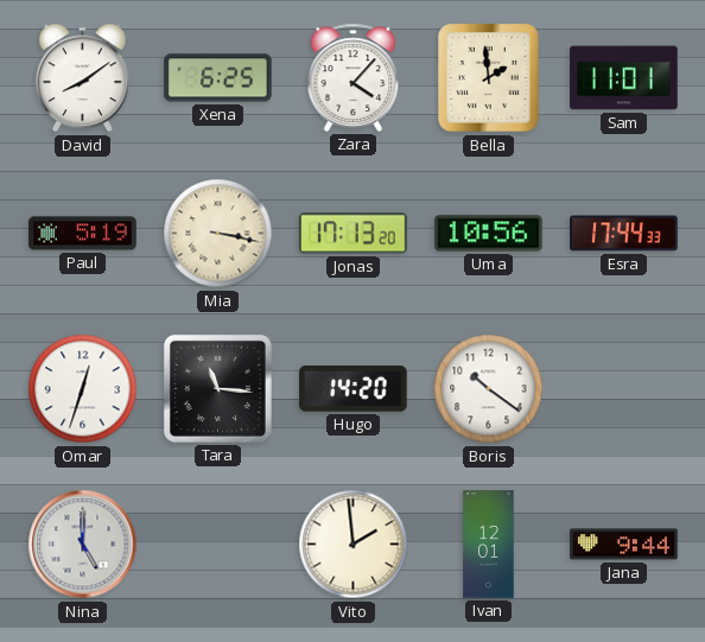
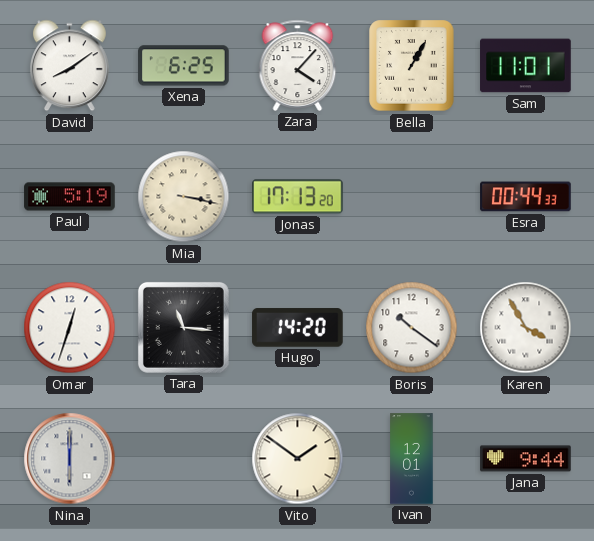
Bella: 1:59 -> 1:05
Uma: 10:56 -> none
Esra: 17:44 -> 00:44
Karen: none -> 3:55
Nina: 5:00 -> 6:00
Vito: 1:59 -> 1:51
